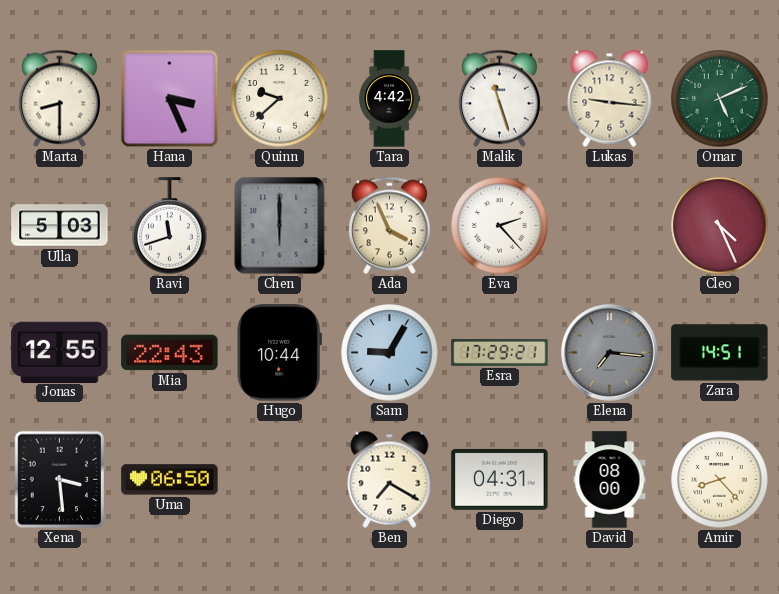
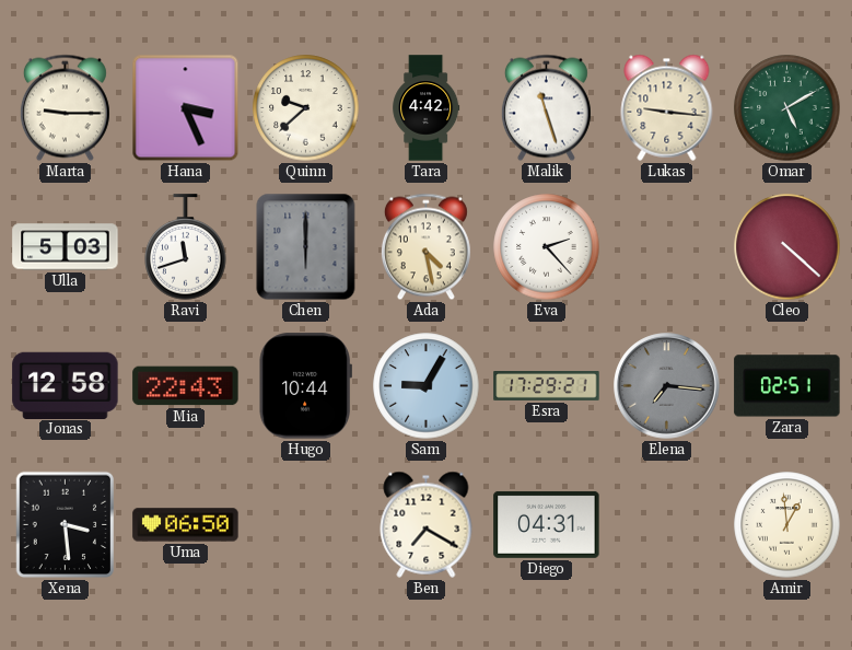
Marta: 8:30 -> 9:15
Omar: 5:11 -> 5:10
Ada: 3:56 -> 4:28
Cleo: 4:26 -> 4:22
Jonas: 12:55 -> 12:58
Zara: 14:51 -> 02:51
David: 08:00 -> none
Amir: 8:23 -> 12:59
